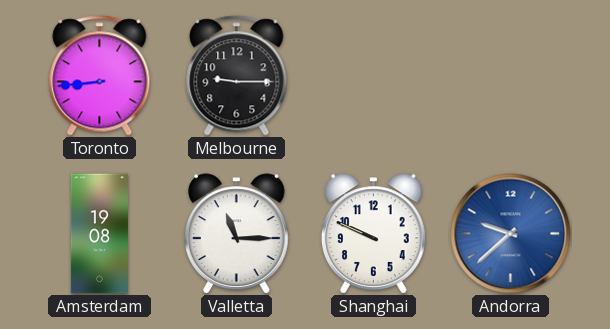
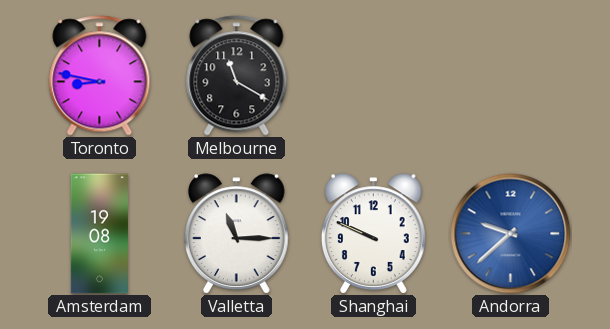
Toronto: 8:44 -> 8:47
Melbourne: 9:15 -> 11:20
